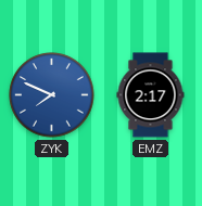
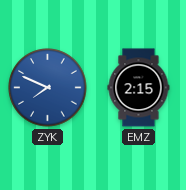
EMZ: 2:17 -> 2:15
